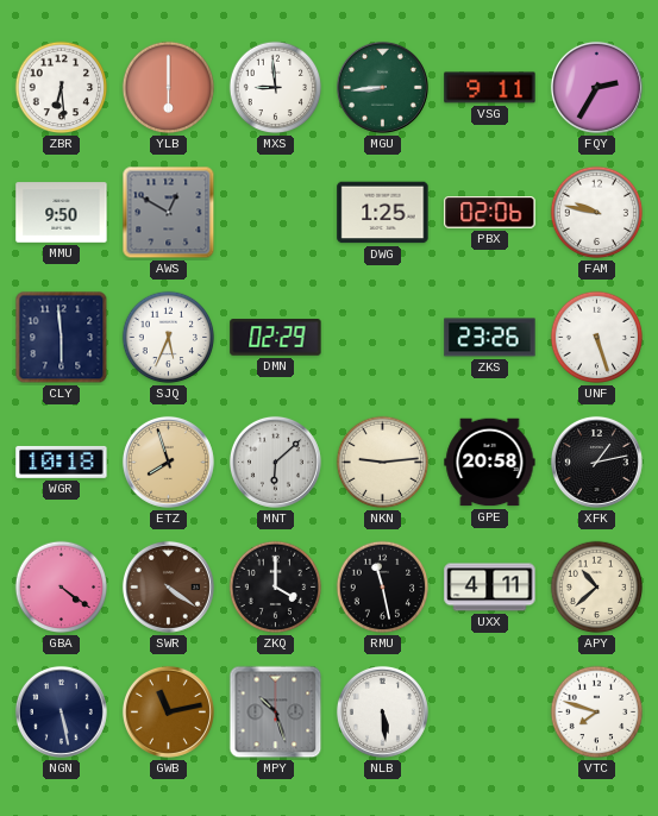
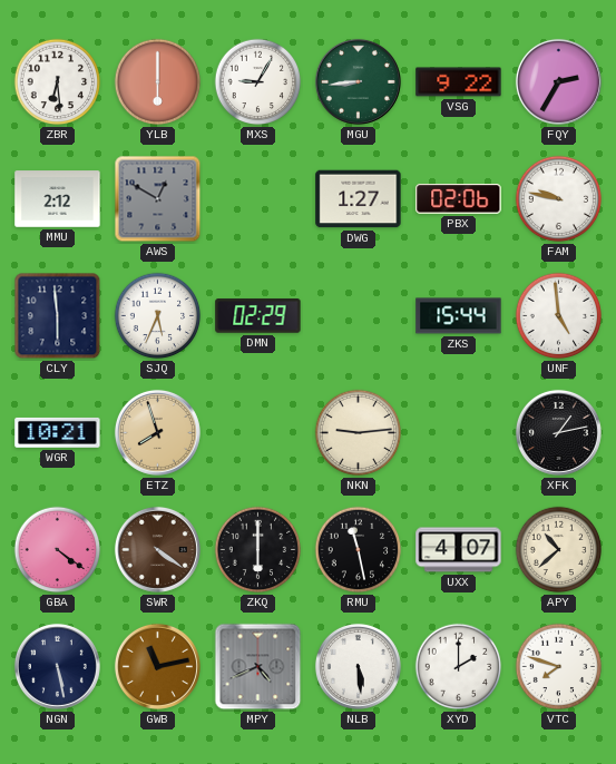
MXS: 8:59 -> 9:05
VSG: 9:11 -> 9:22
MMU: 9:50 -> 2:12
DWG: 1:25 -> 1:27
ZKS: 23:26 -> 15:44
UNF: 5:27 -> 4:59
WGR: 10:18 -> 10:21
MNT: 6:08 -> none
GPE: 20:58 -> none
ZKQ: 4:00 -> 6:00
UXX: 4:11 -> 4:07
MPY: 10:27 -> 4:41
XYD: none -> 2:00
